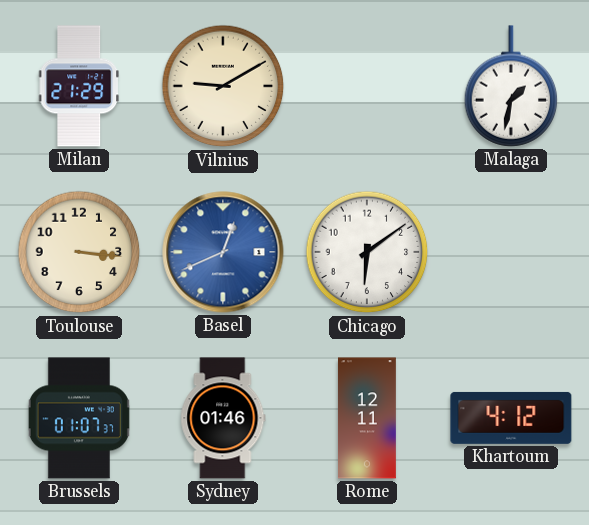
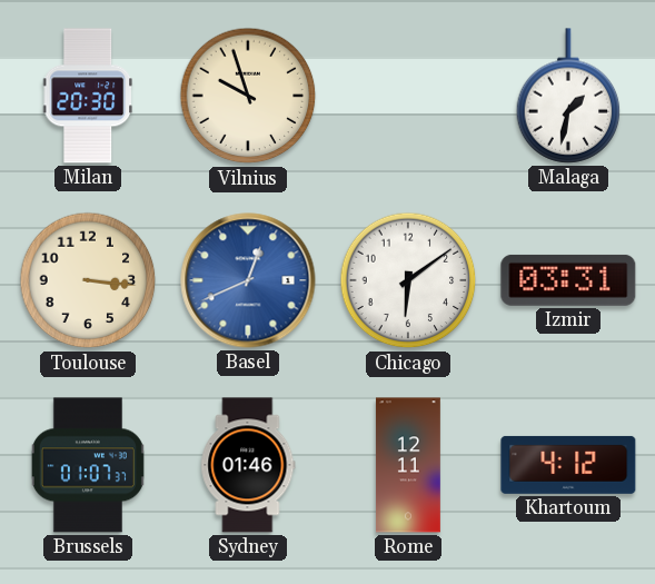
Milan: 21:29 -> 20:30
Vilnius: 9:10 -> 9:57
Izmir: none -> 03:31
